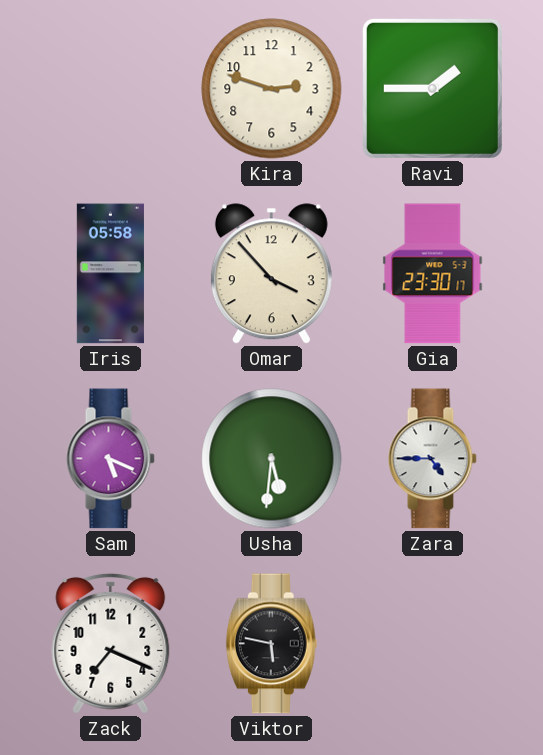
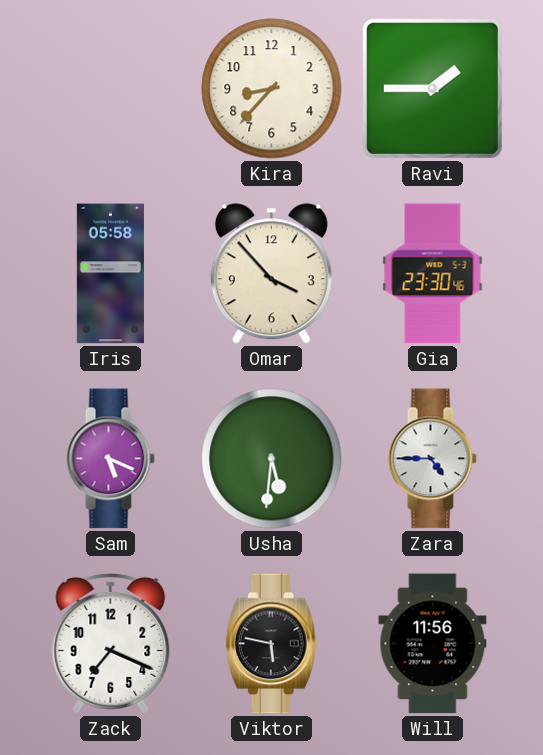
Kira: 2:48 -> 8:37
Gia: 23:30:17 -> 23:30:46
Will: none -> 11:56
